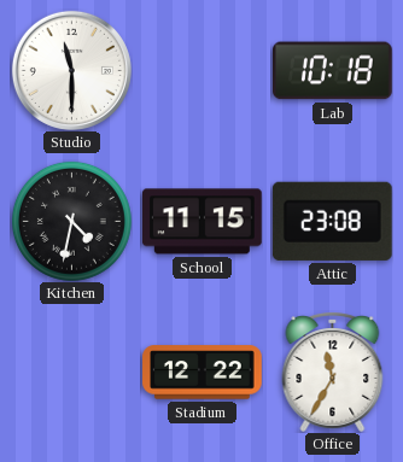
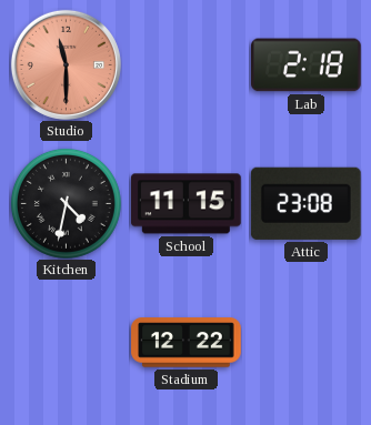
Studio dial: white -> salmon
Lab: 10:18 -> 2:18
Office: 11:35 -> none
